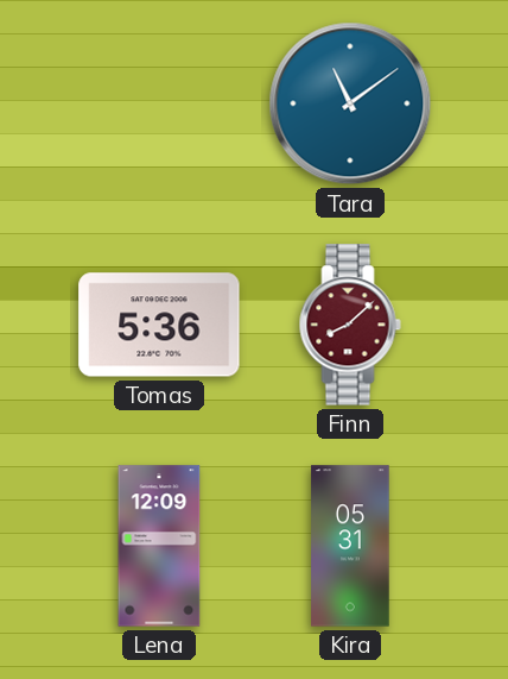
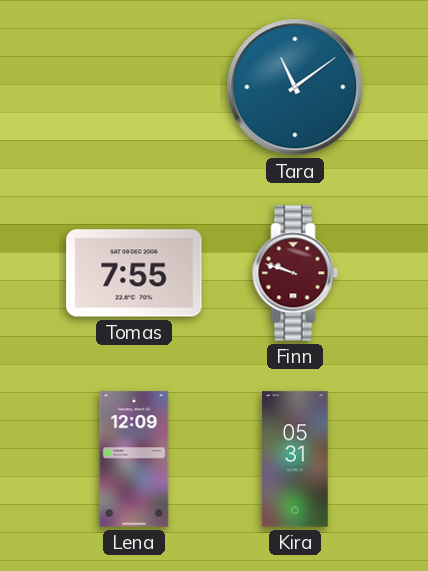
Tomas: 5:36 -> 7:55
Finn: 8:08 -> 9:48
